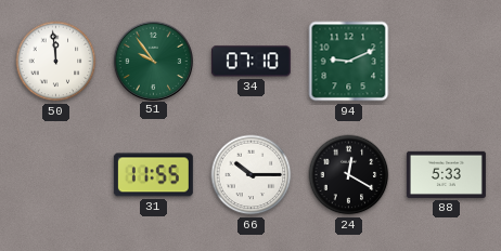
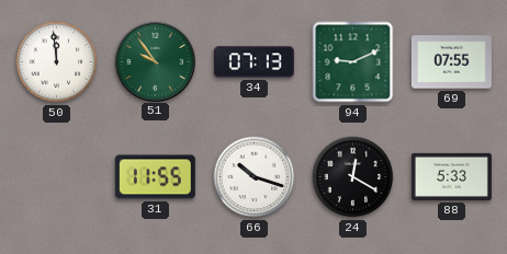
34: 07:10 -> 07:13
69: none -> 07:55
66: 10:15 -> 10:18
